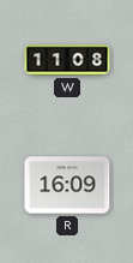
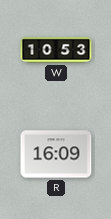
W: 11:08 -> 10:53
